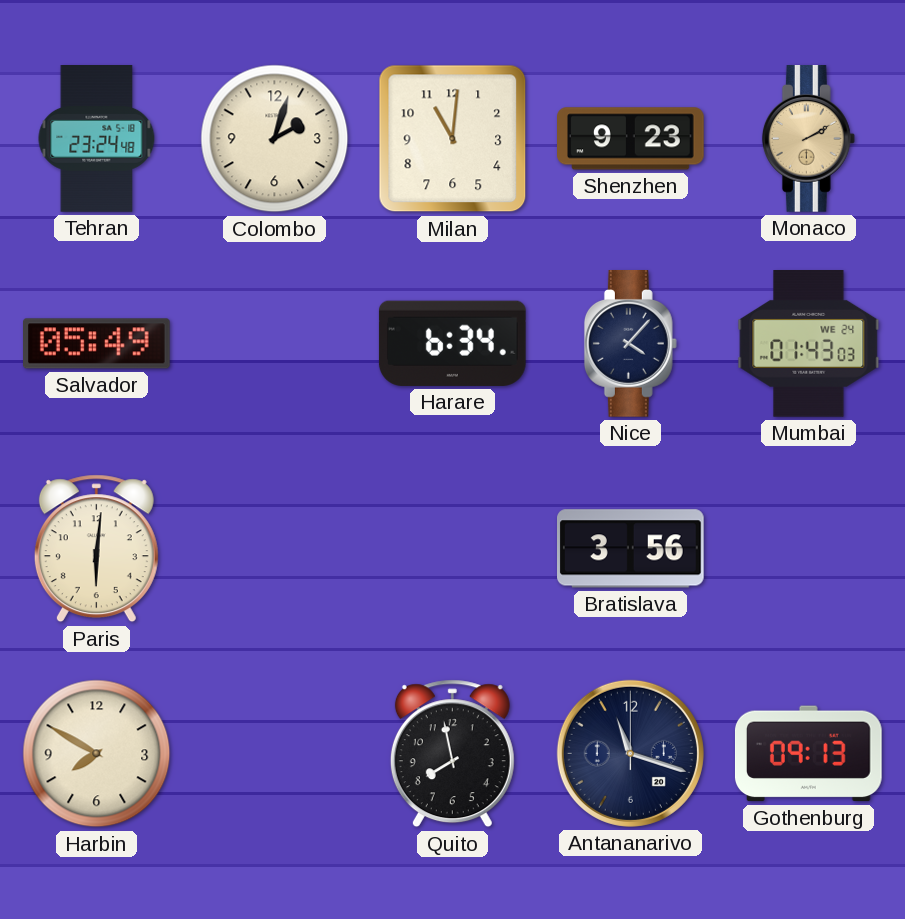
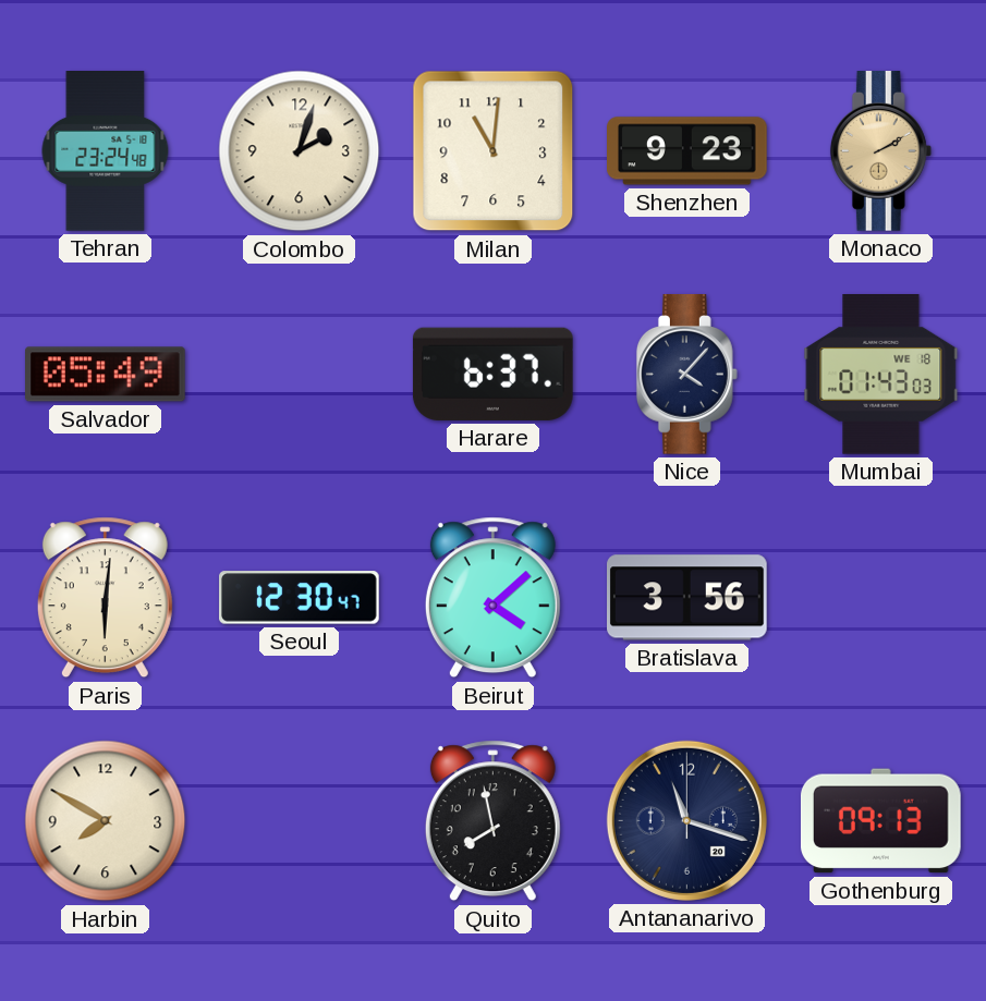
Harare: 6:34 -> 6:37
Mumbai date: WE 24 -> WE 18
Seoul: none -> 12:30
Beirut: none -> 4:08
